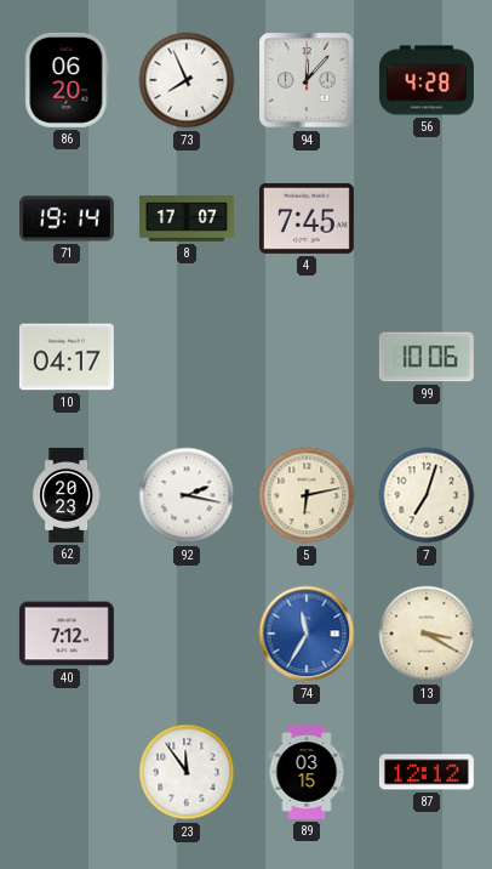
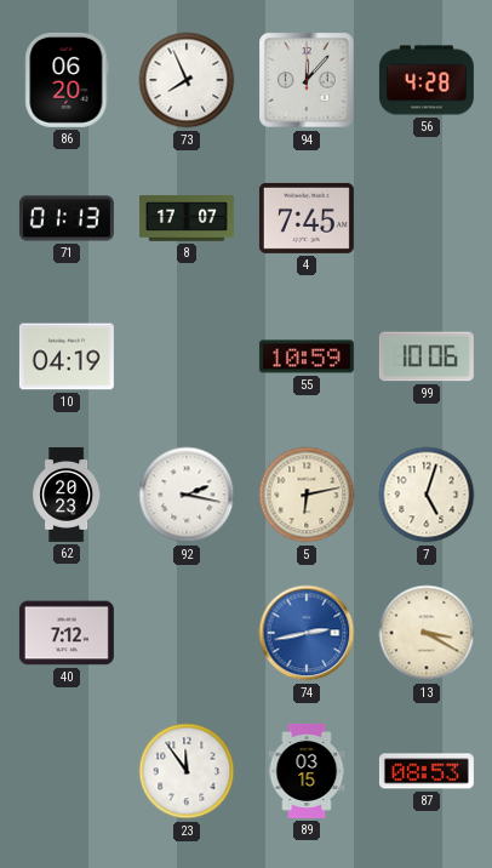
71: 19:14 -> 01:13
10: 04:17 -> 04:19
55: none -> 10:59
7: 7:03 -> 5:03
74: 11:35 -> 2:43
87: 12:12 -> 08:53
